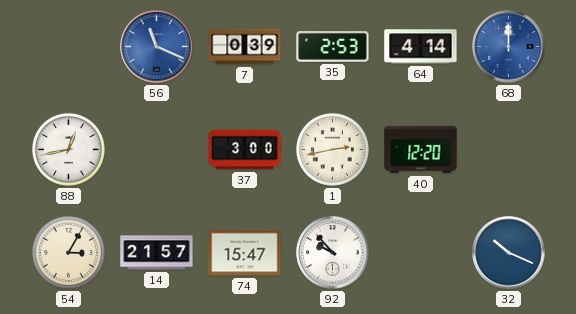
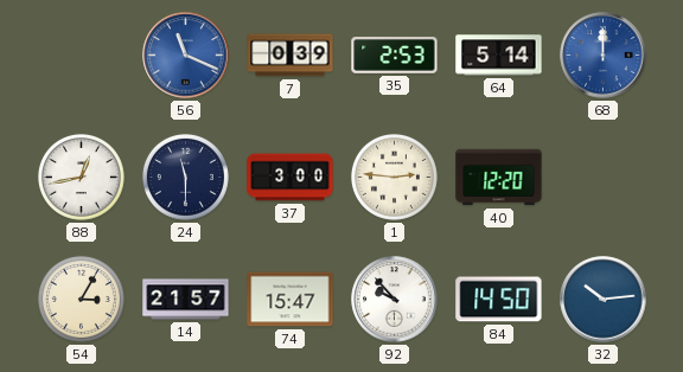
64: 4:14 -> 5:14
24: none -> 11:30
1: 2:43 -> 2:46
84: none -> 14:50
32: 10:19 -> 10:14
